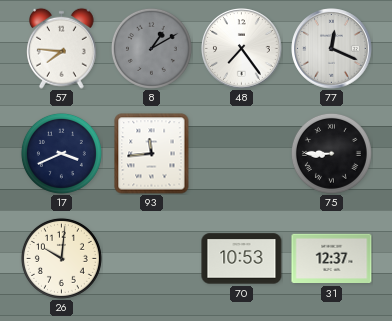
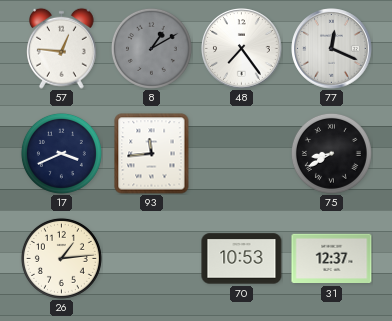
57: 7:46 -> 12:46
75: 8:45 -> 8:40
26: 10:01 -> 1:14
